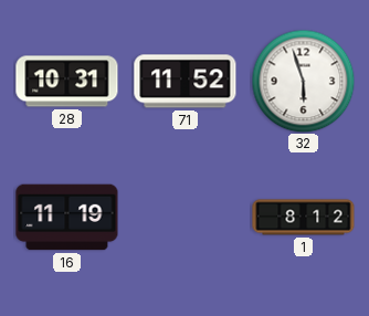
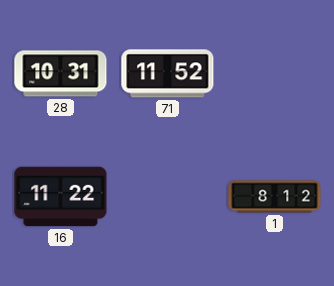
32: 5:57 -> none
16: 11:19 -> 11:22
